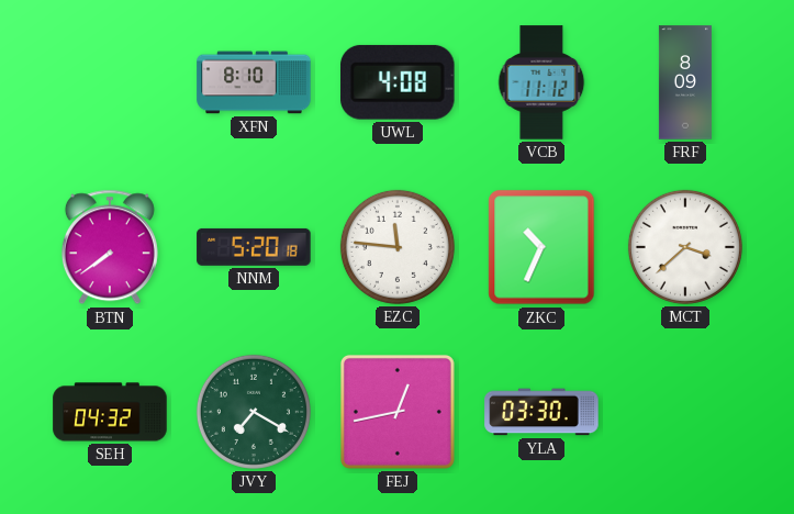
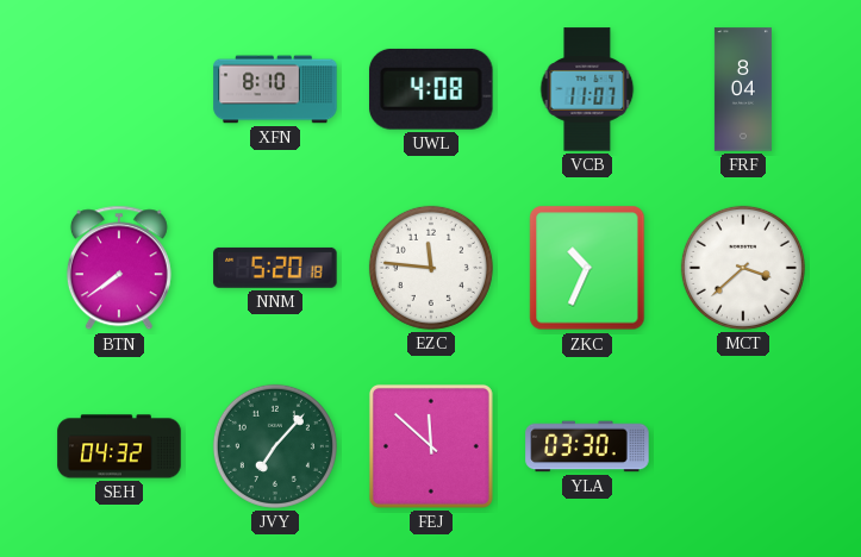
VCB: 11:12 -> 11:07
FRF: 8:09 -> 8:04
JVY: 7:20 -> 7:07
FEJ: 12:43 -> 11:52
